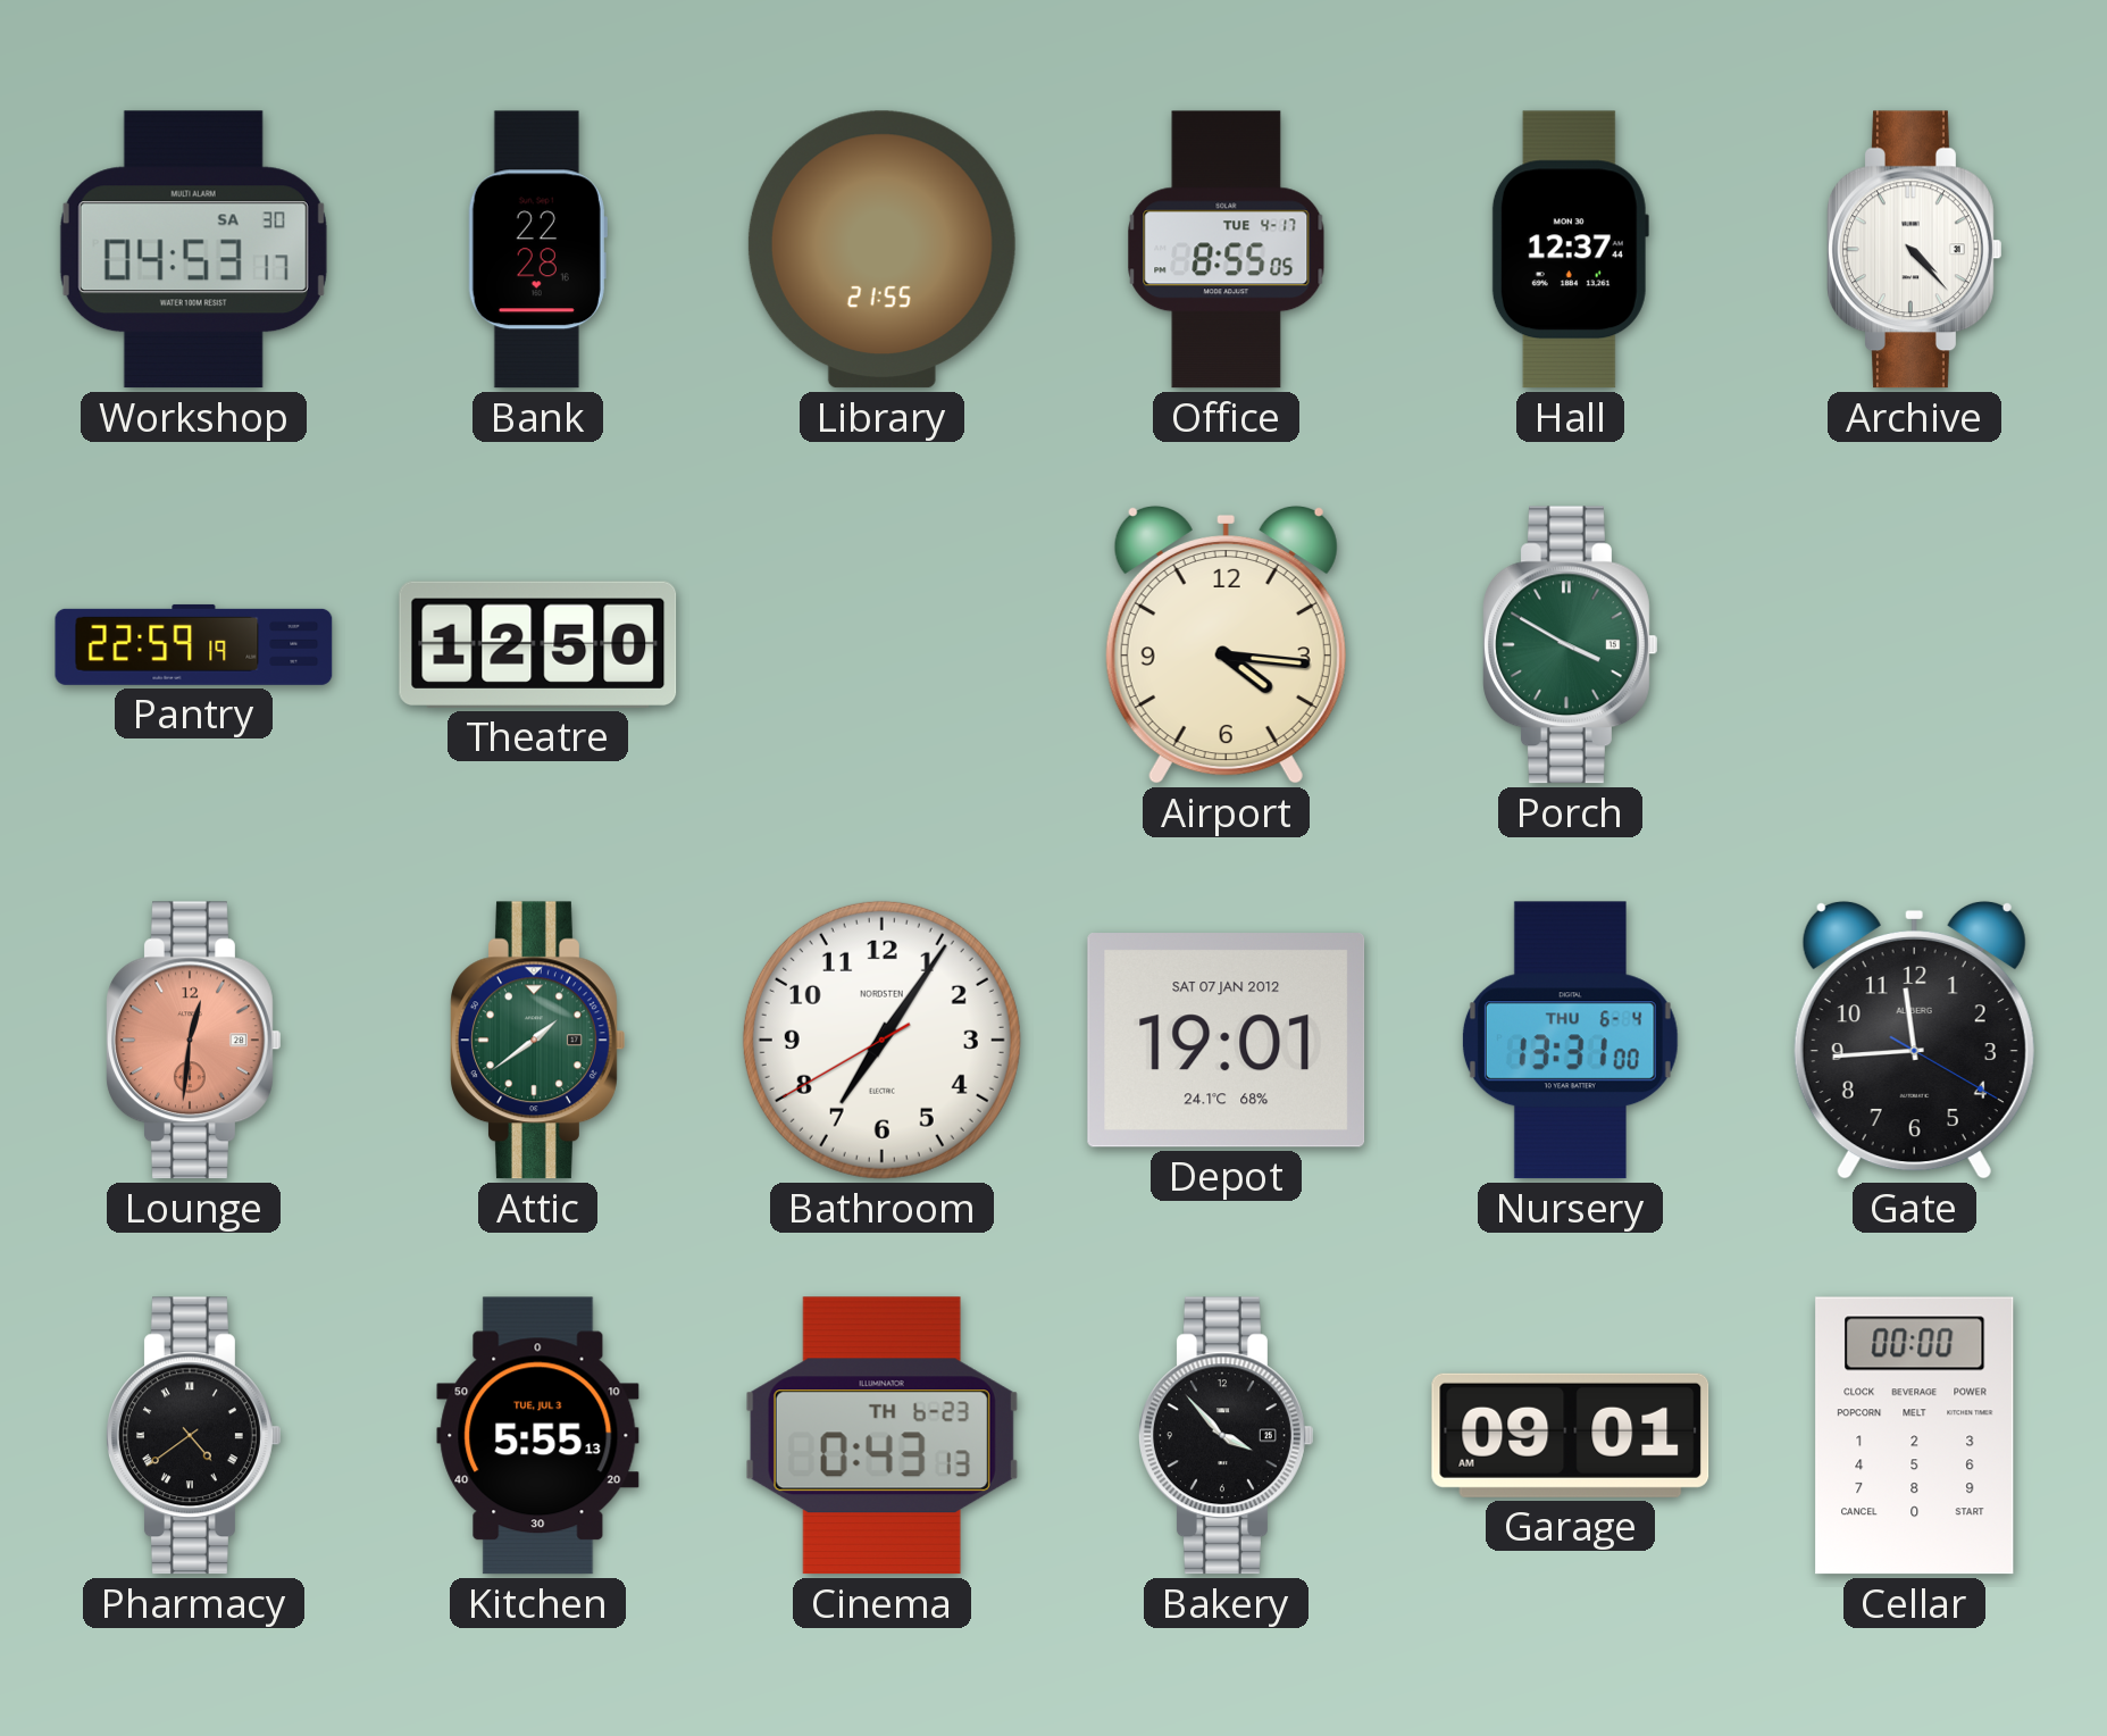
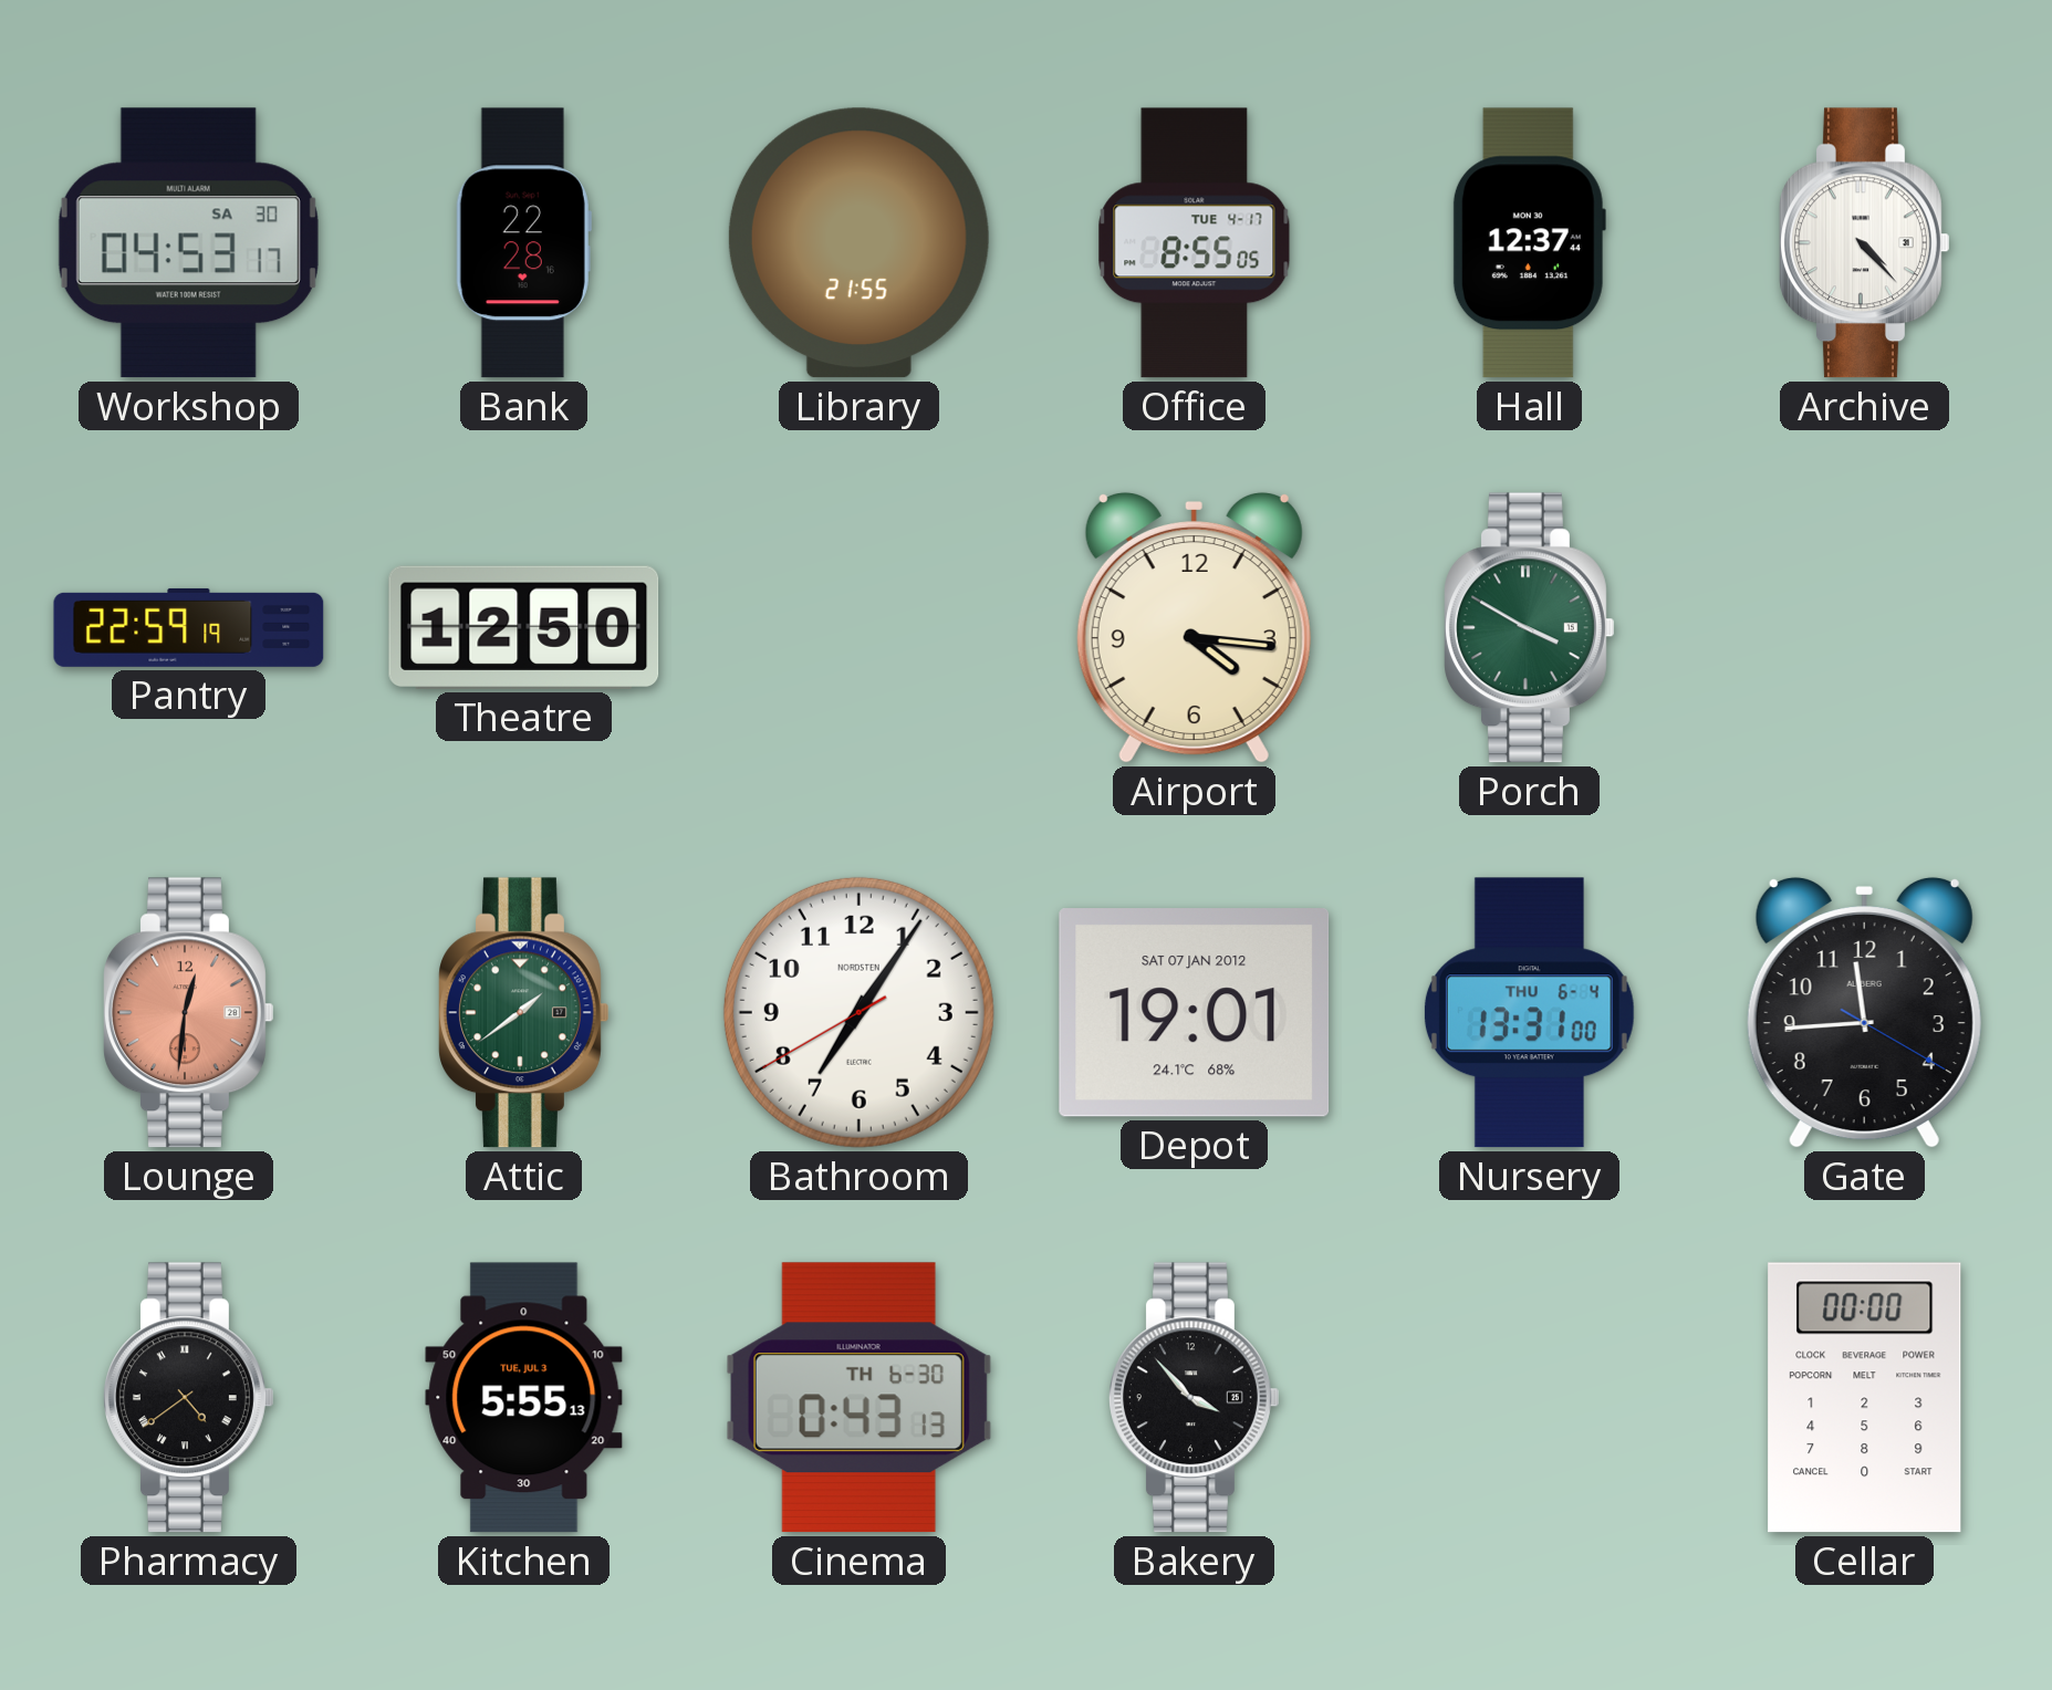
Cinema date: TH 6-23 -> TH 6-30
Garage: 09:01 -> none
